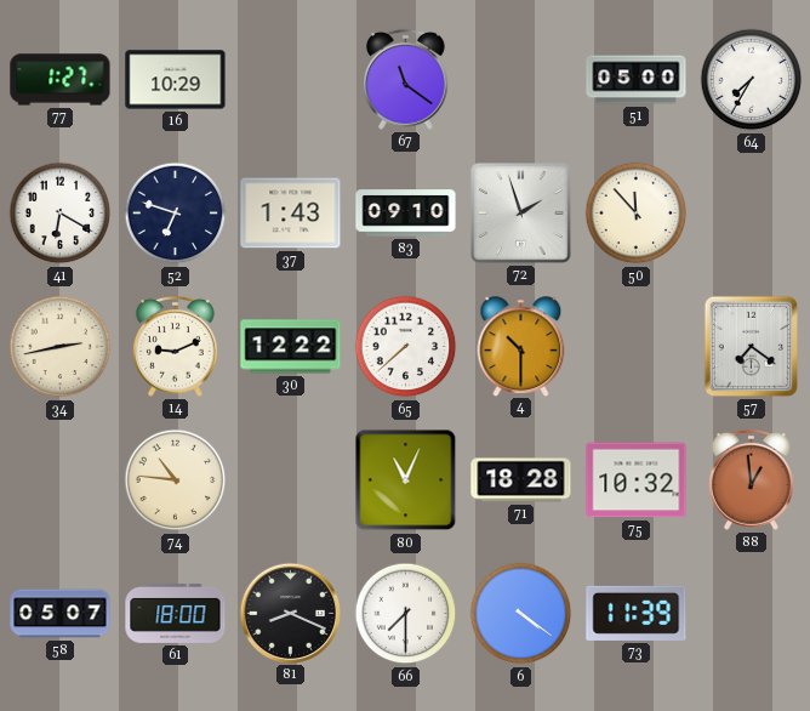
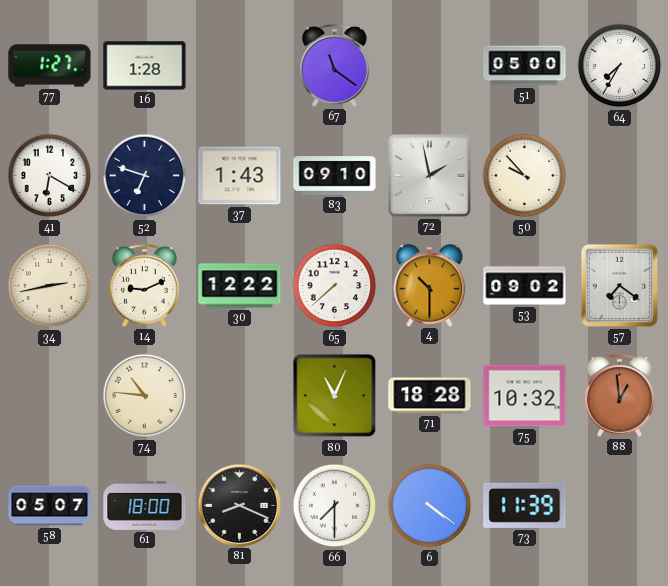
16: 10:29 -> 1:28
72: 1:57 -> 1:58
50: 11:53 -> 9:53
53: none -> 09:02
